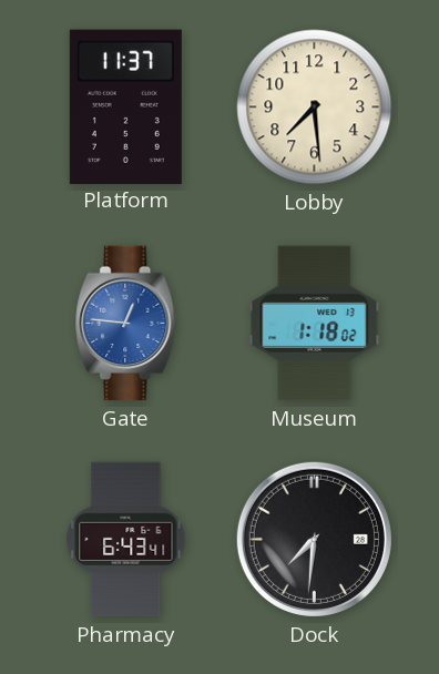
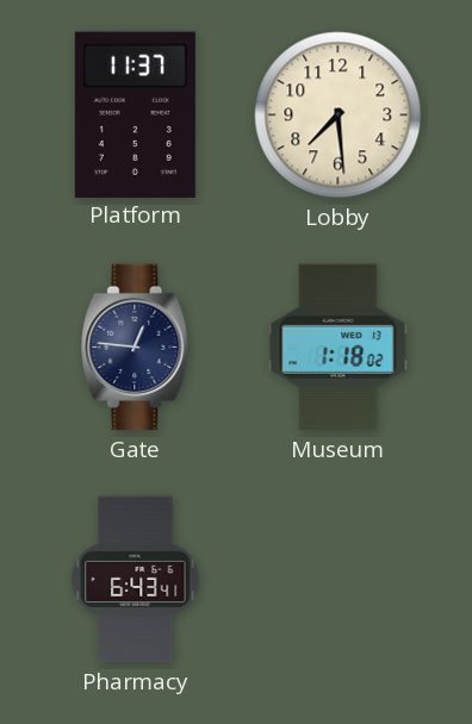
Gate dial: blue -> navy
Dock: 7:31 -> none
